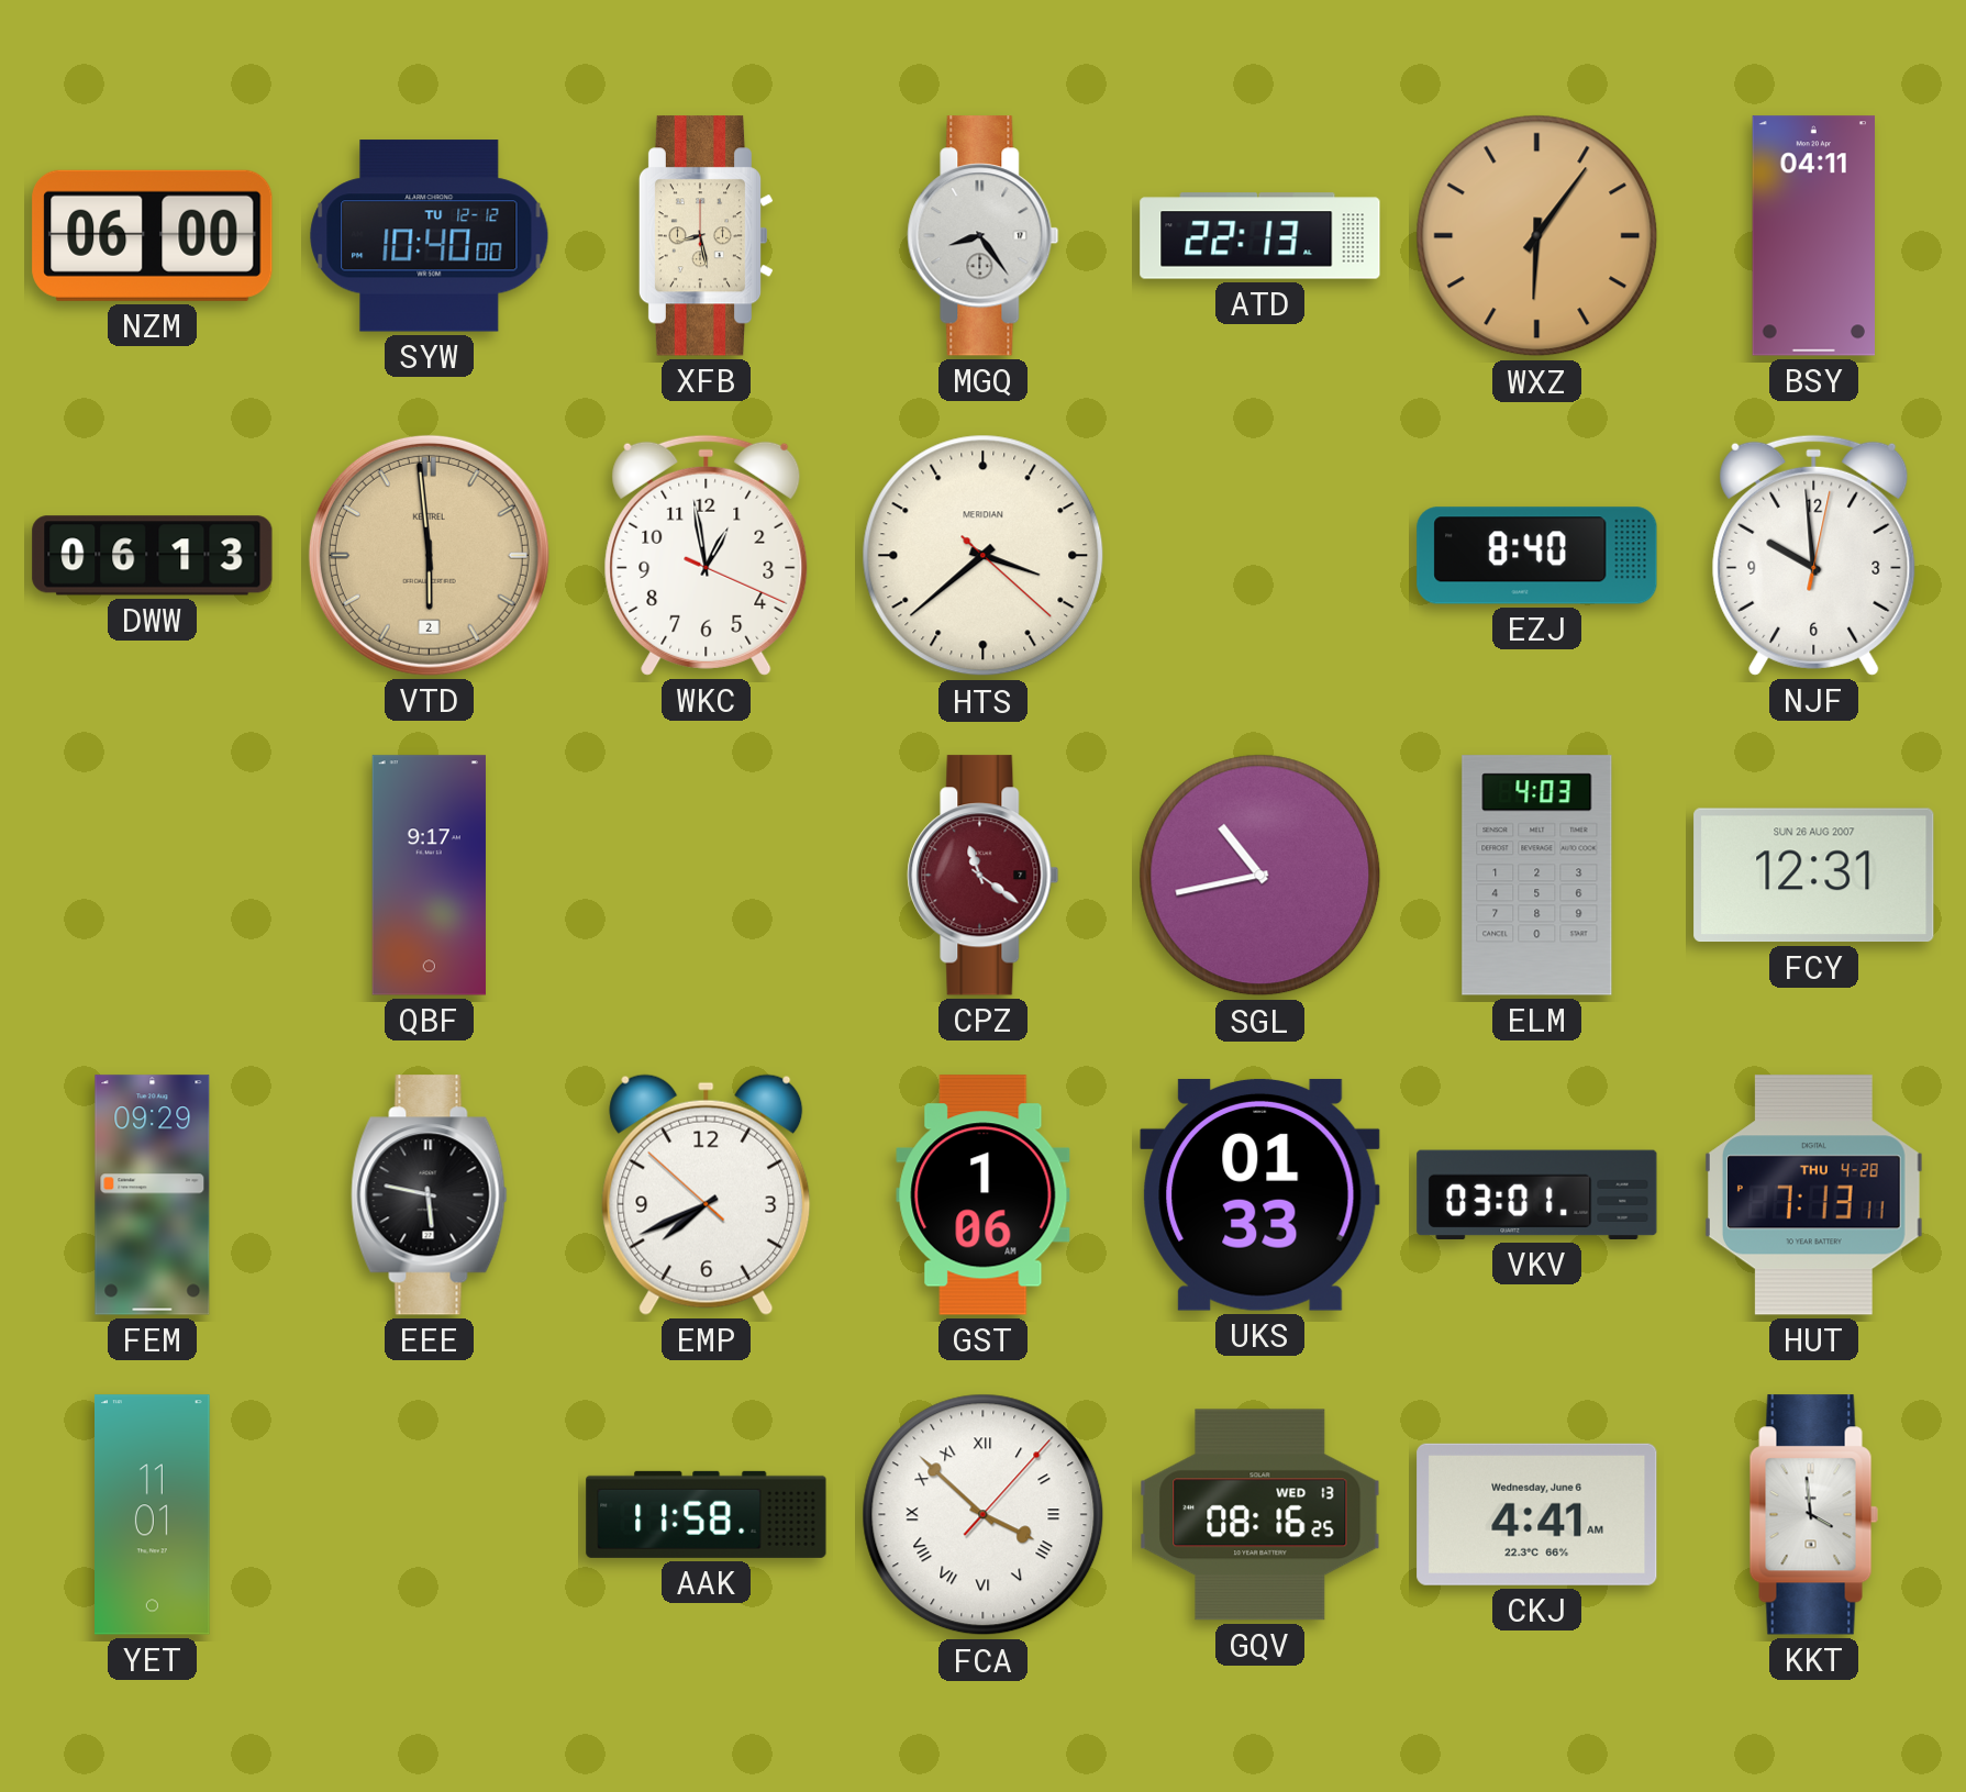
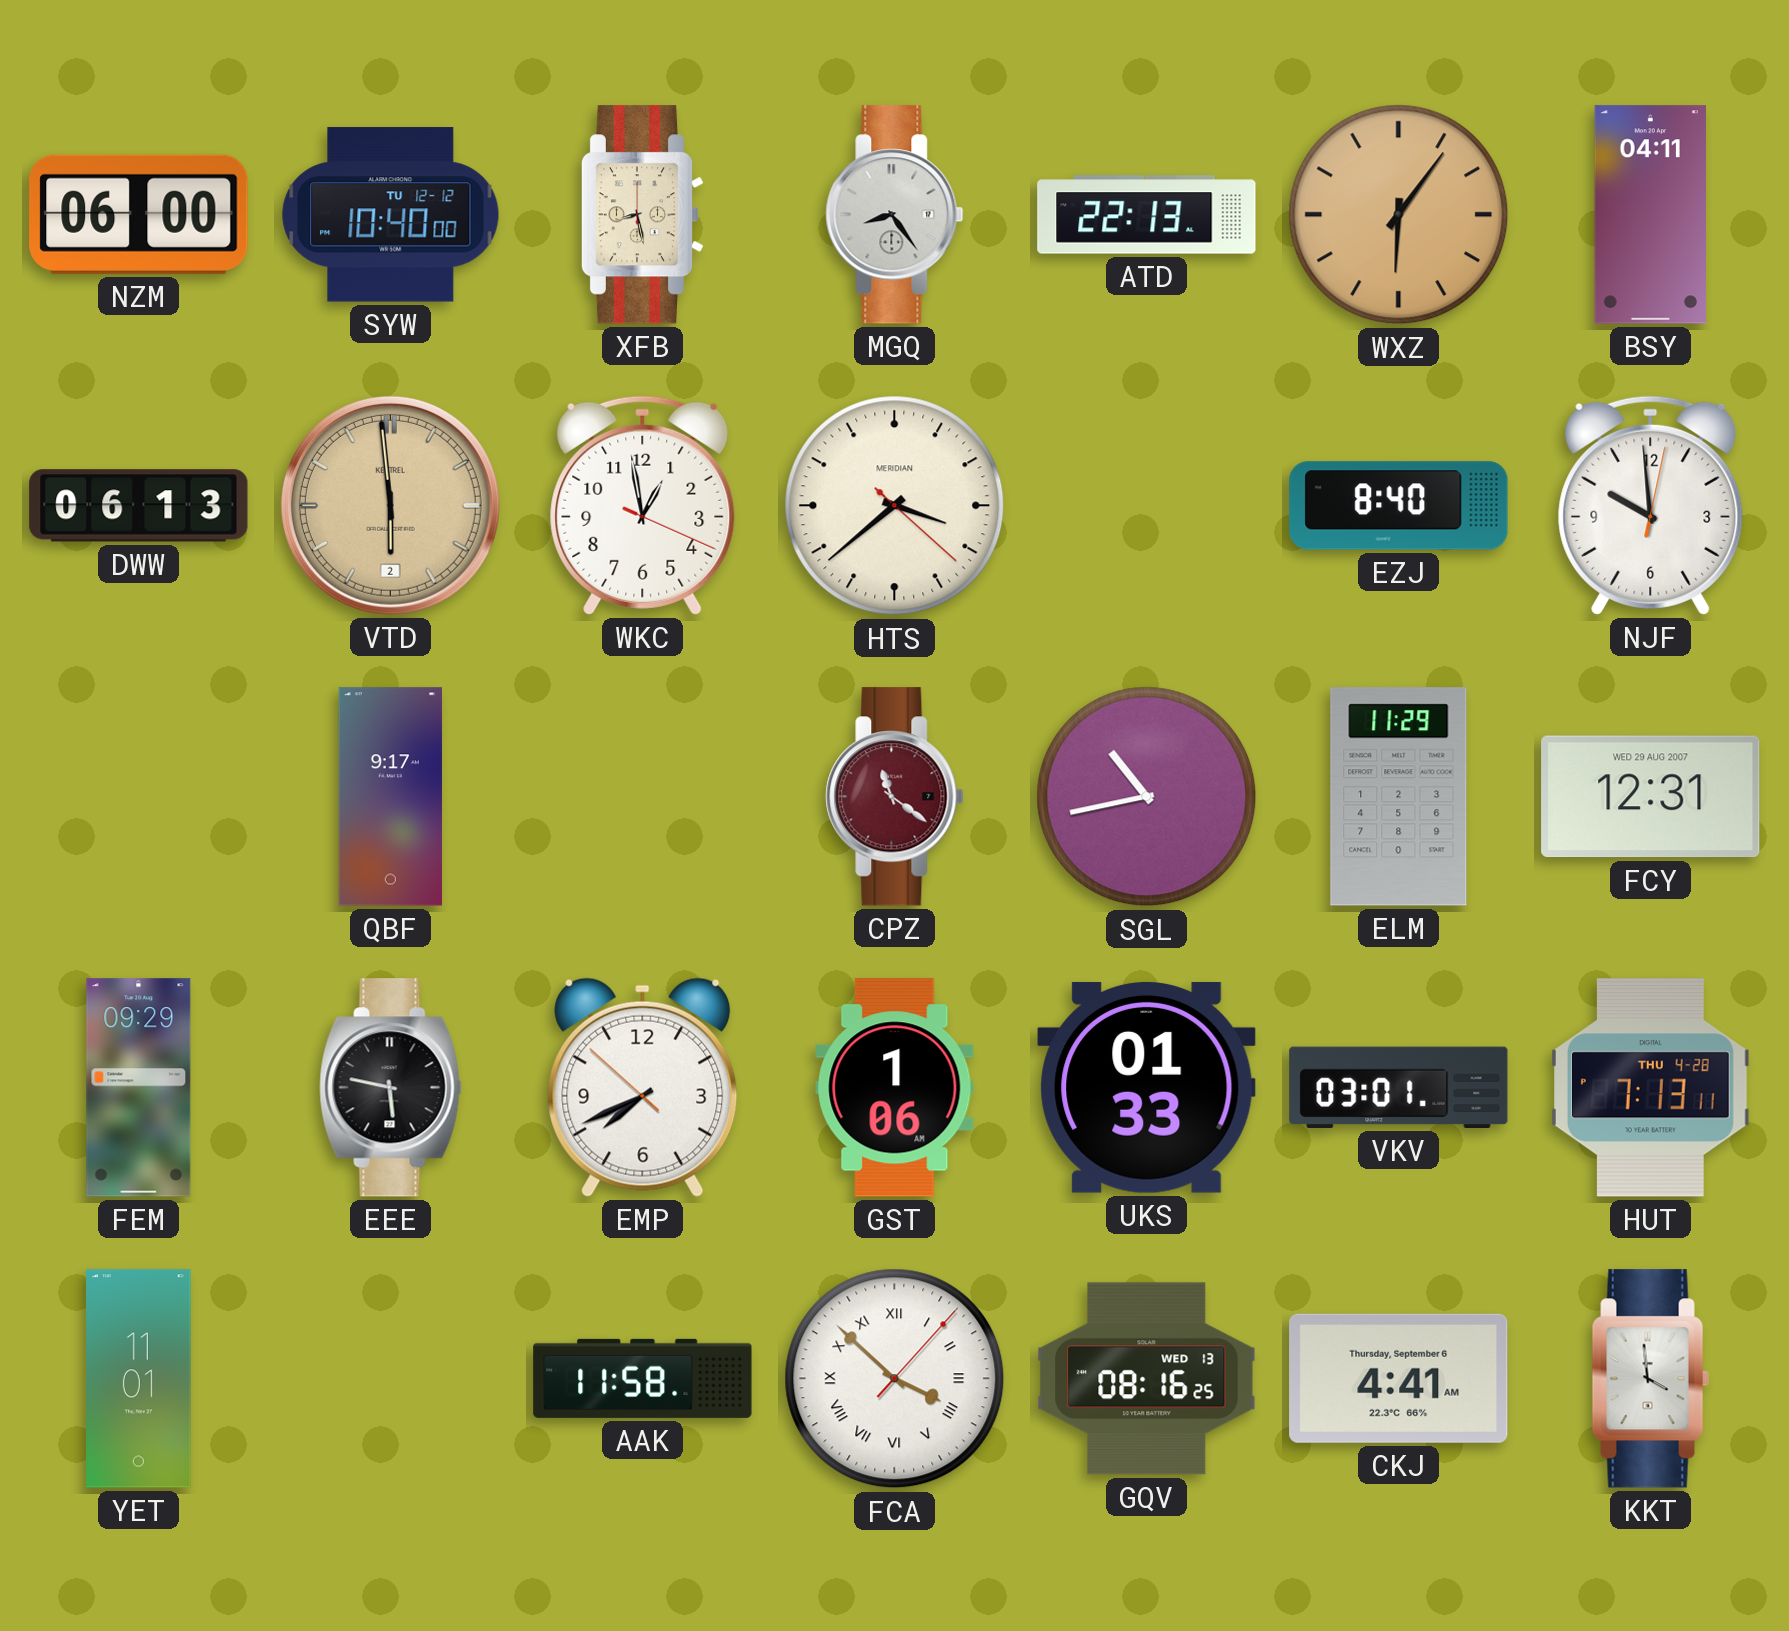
ELM: 4:03 -> 11:29
FCY date: SUN 26 AUG 2007 -> WED 29 AUG 2007
CKJ date: Wednesday, June 6 -> Thursday, September 6
